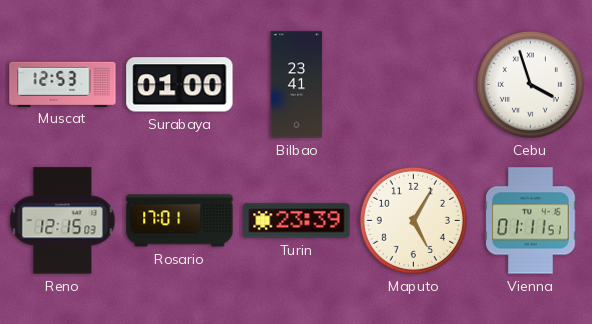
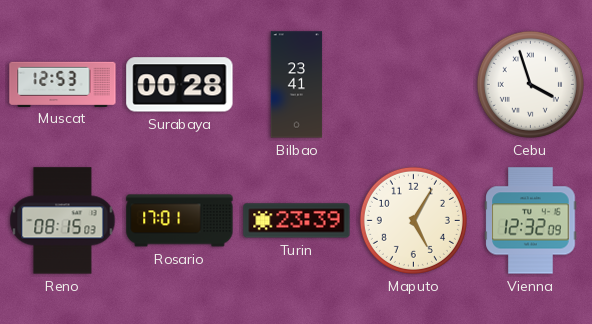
Surabaya: 01:00 -> 00:28
Reno: 12:15 -> 08:15
Vienna: 01:11 -> 12:32
